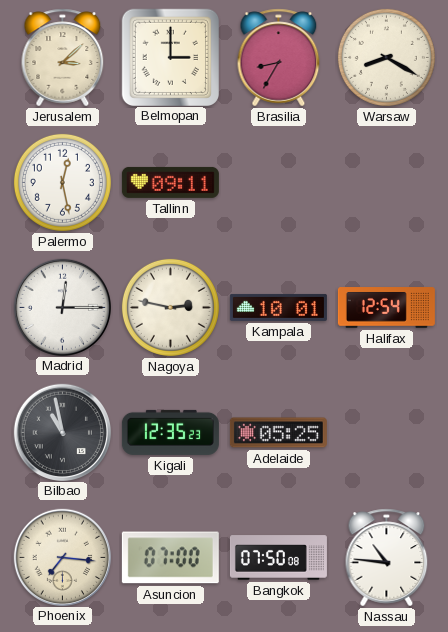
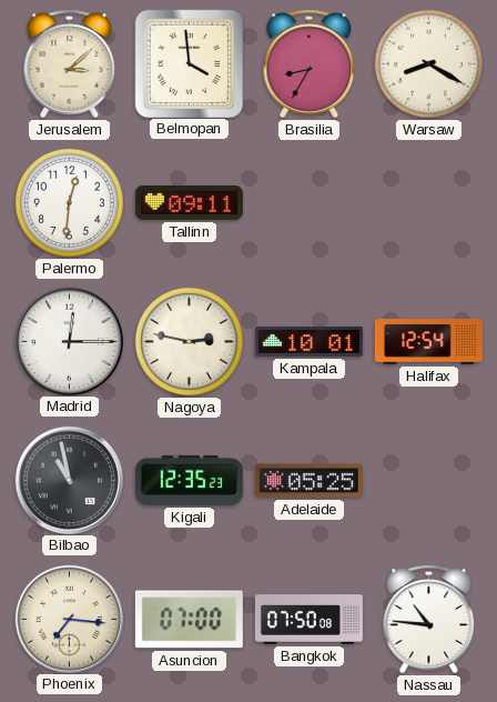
Belmopan: 3:00 -> 3:59
Palermo: 12:28 -> 12:31
